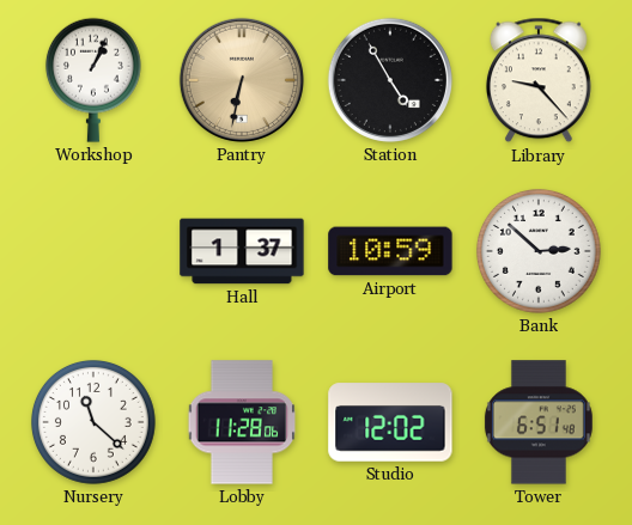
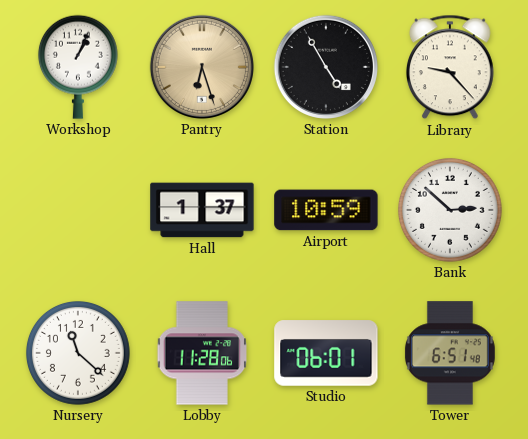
Pantry: 6:32 -> 6:27
Studio: 12:02 -> 06:01
